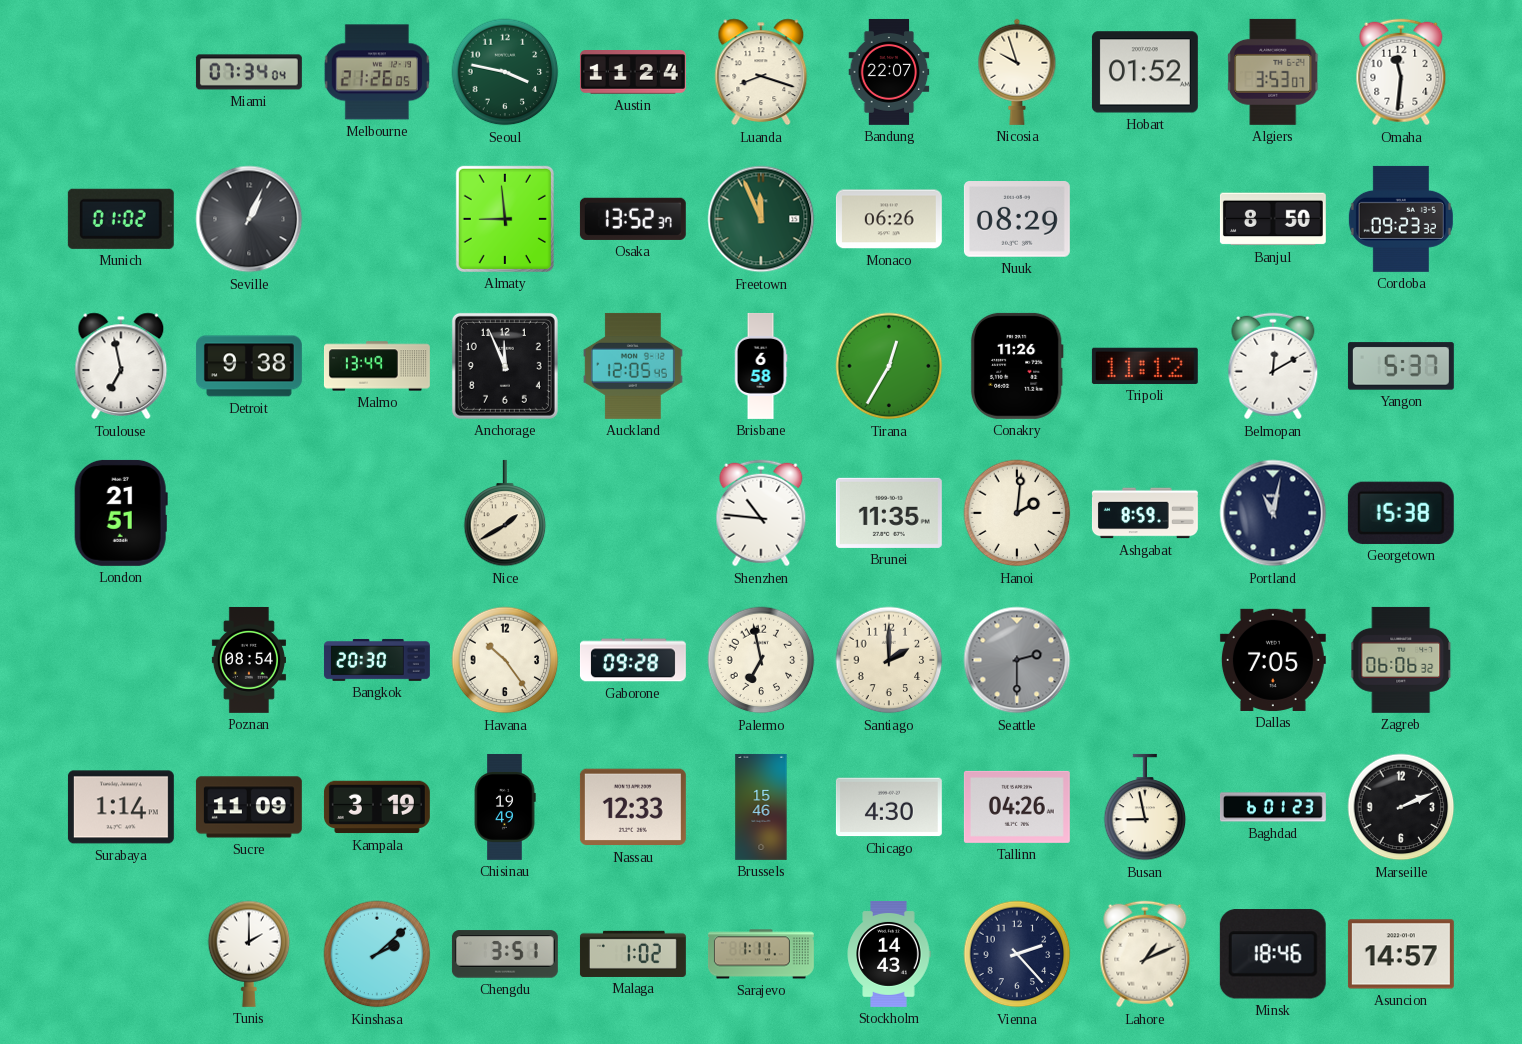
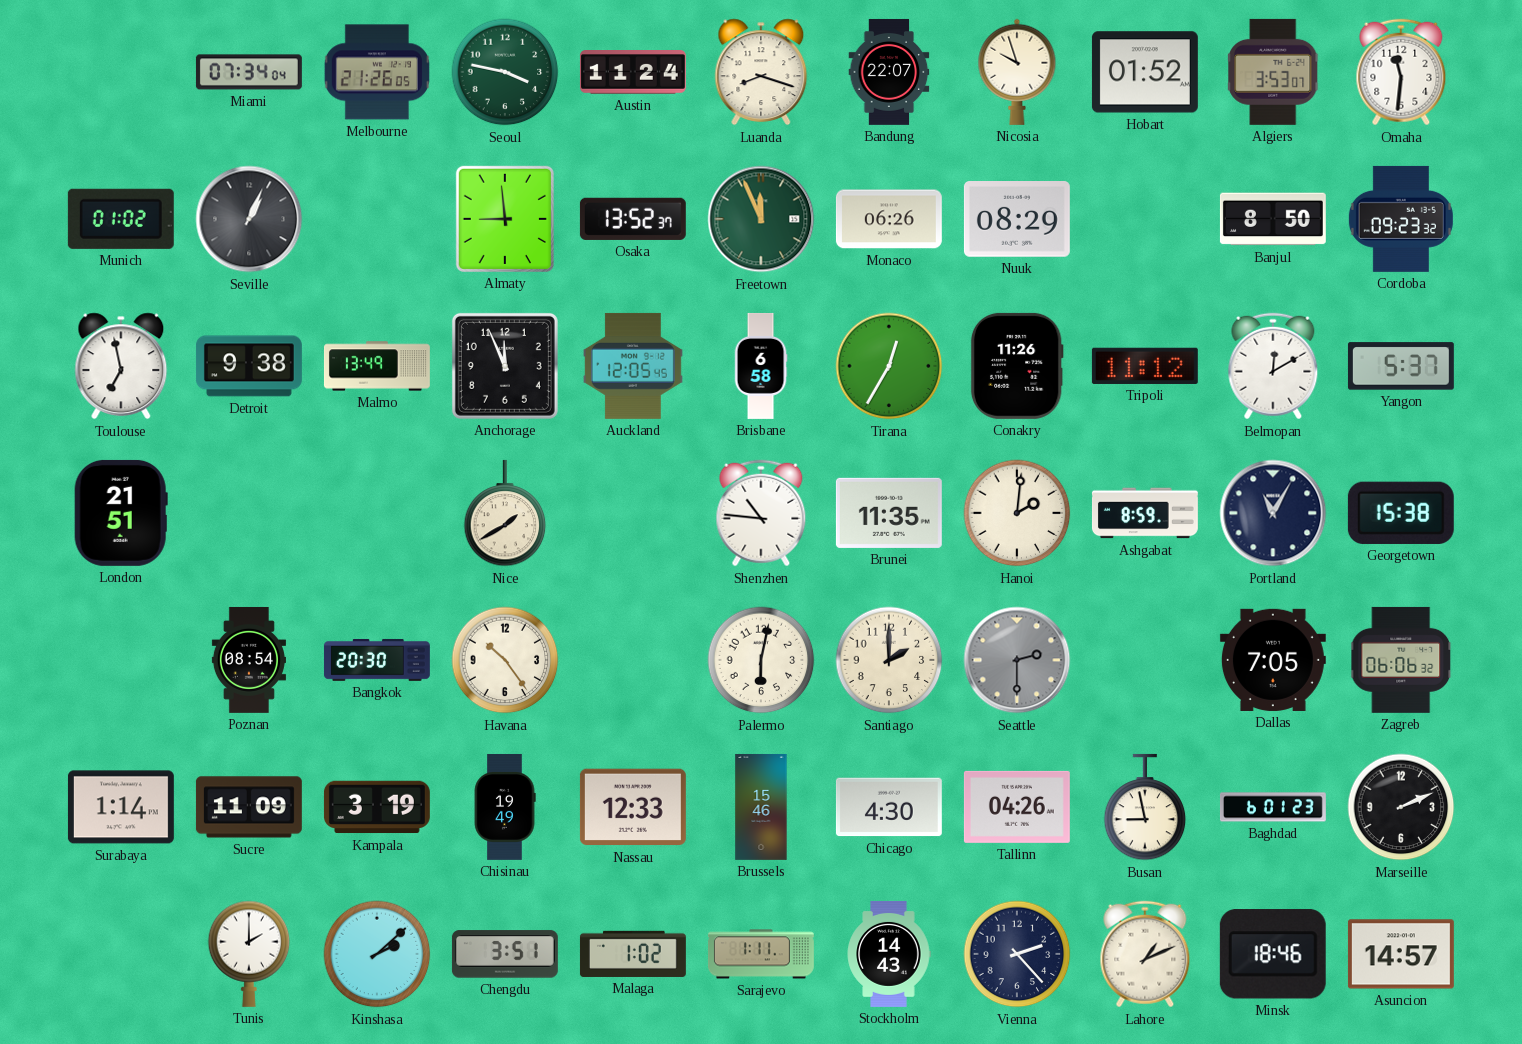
Portland: 11:02 -> 11:05
Gaborone: 09:28 -> none
Palermo: 6:58 -> 6:02
